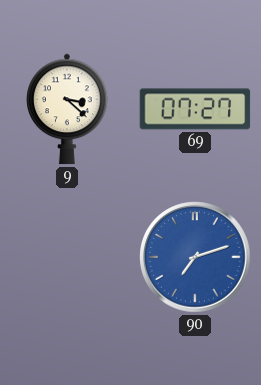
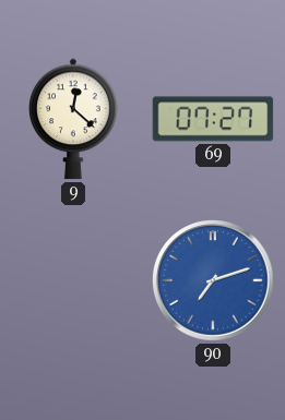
9: 3:22 -> 12:22
